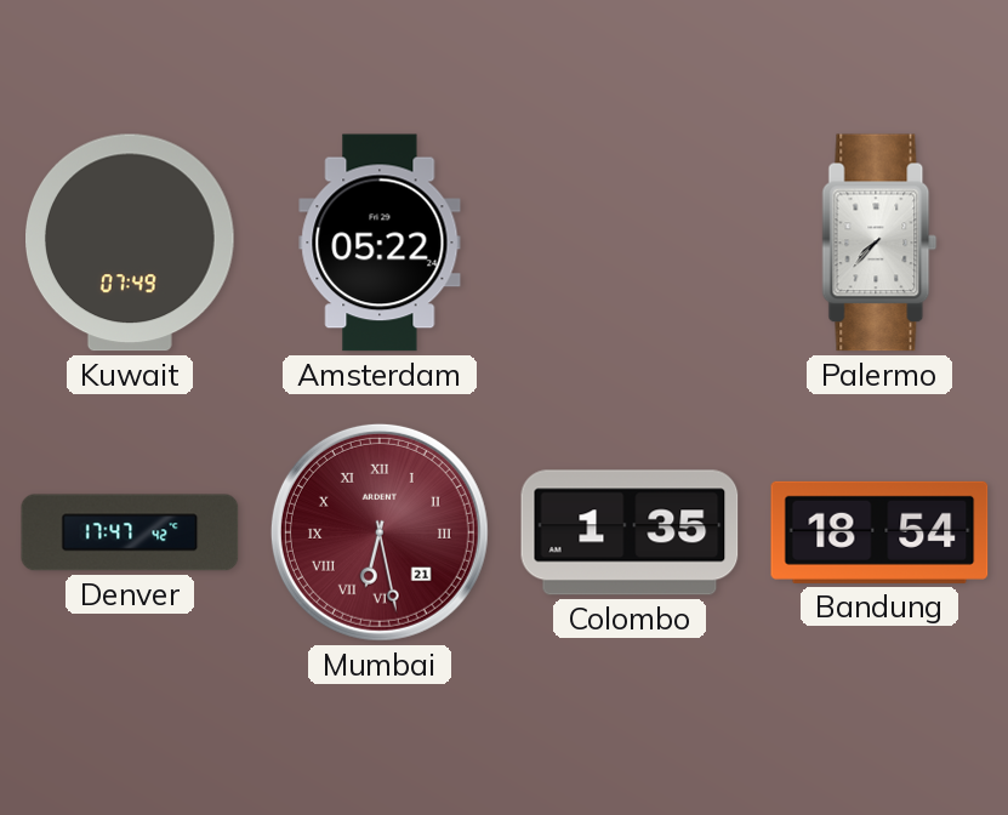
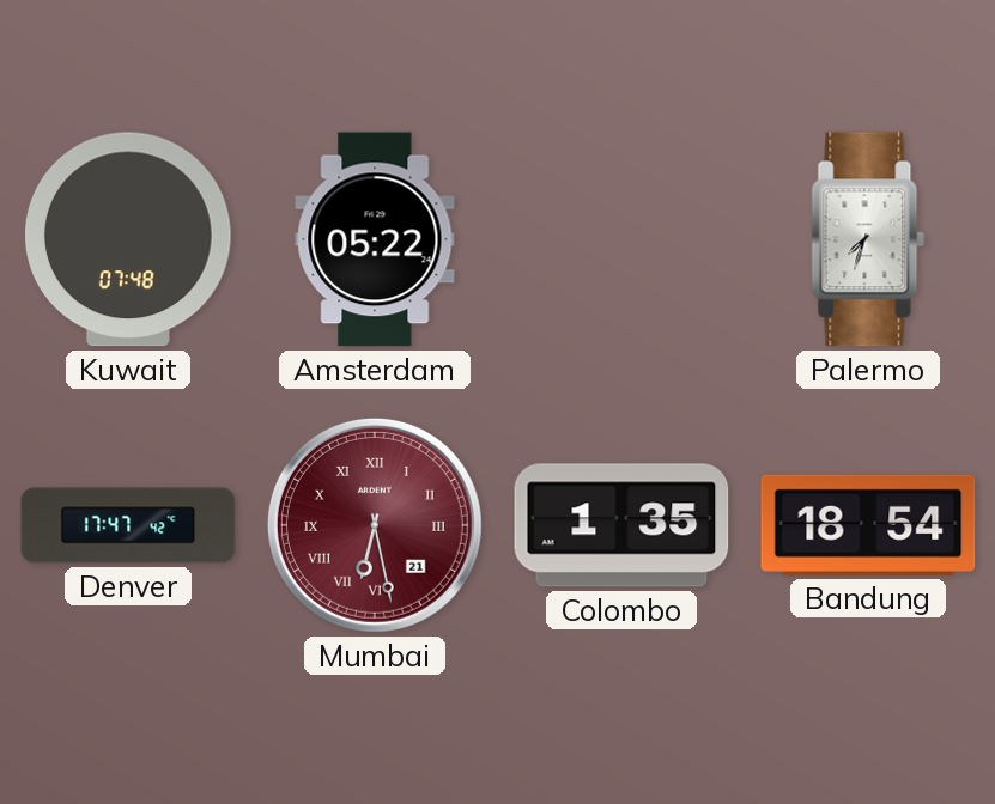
Kuwait: 07:49 -> 07:48
Palermo: 7:37 -> 7:33
